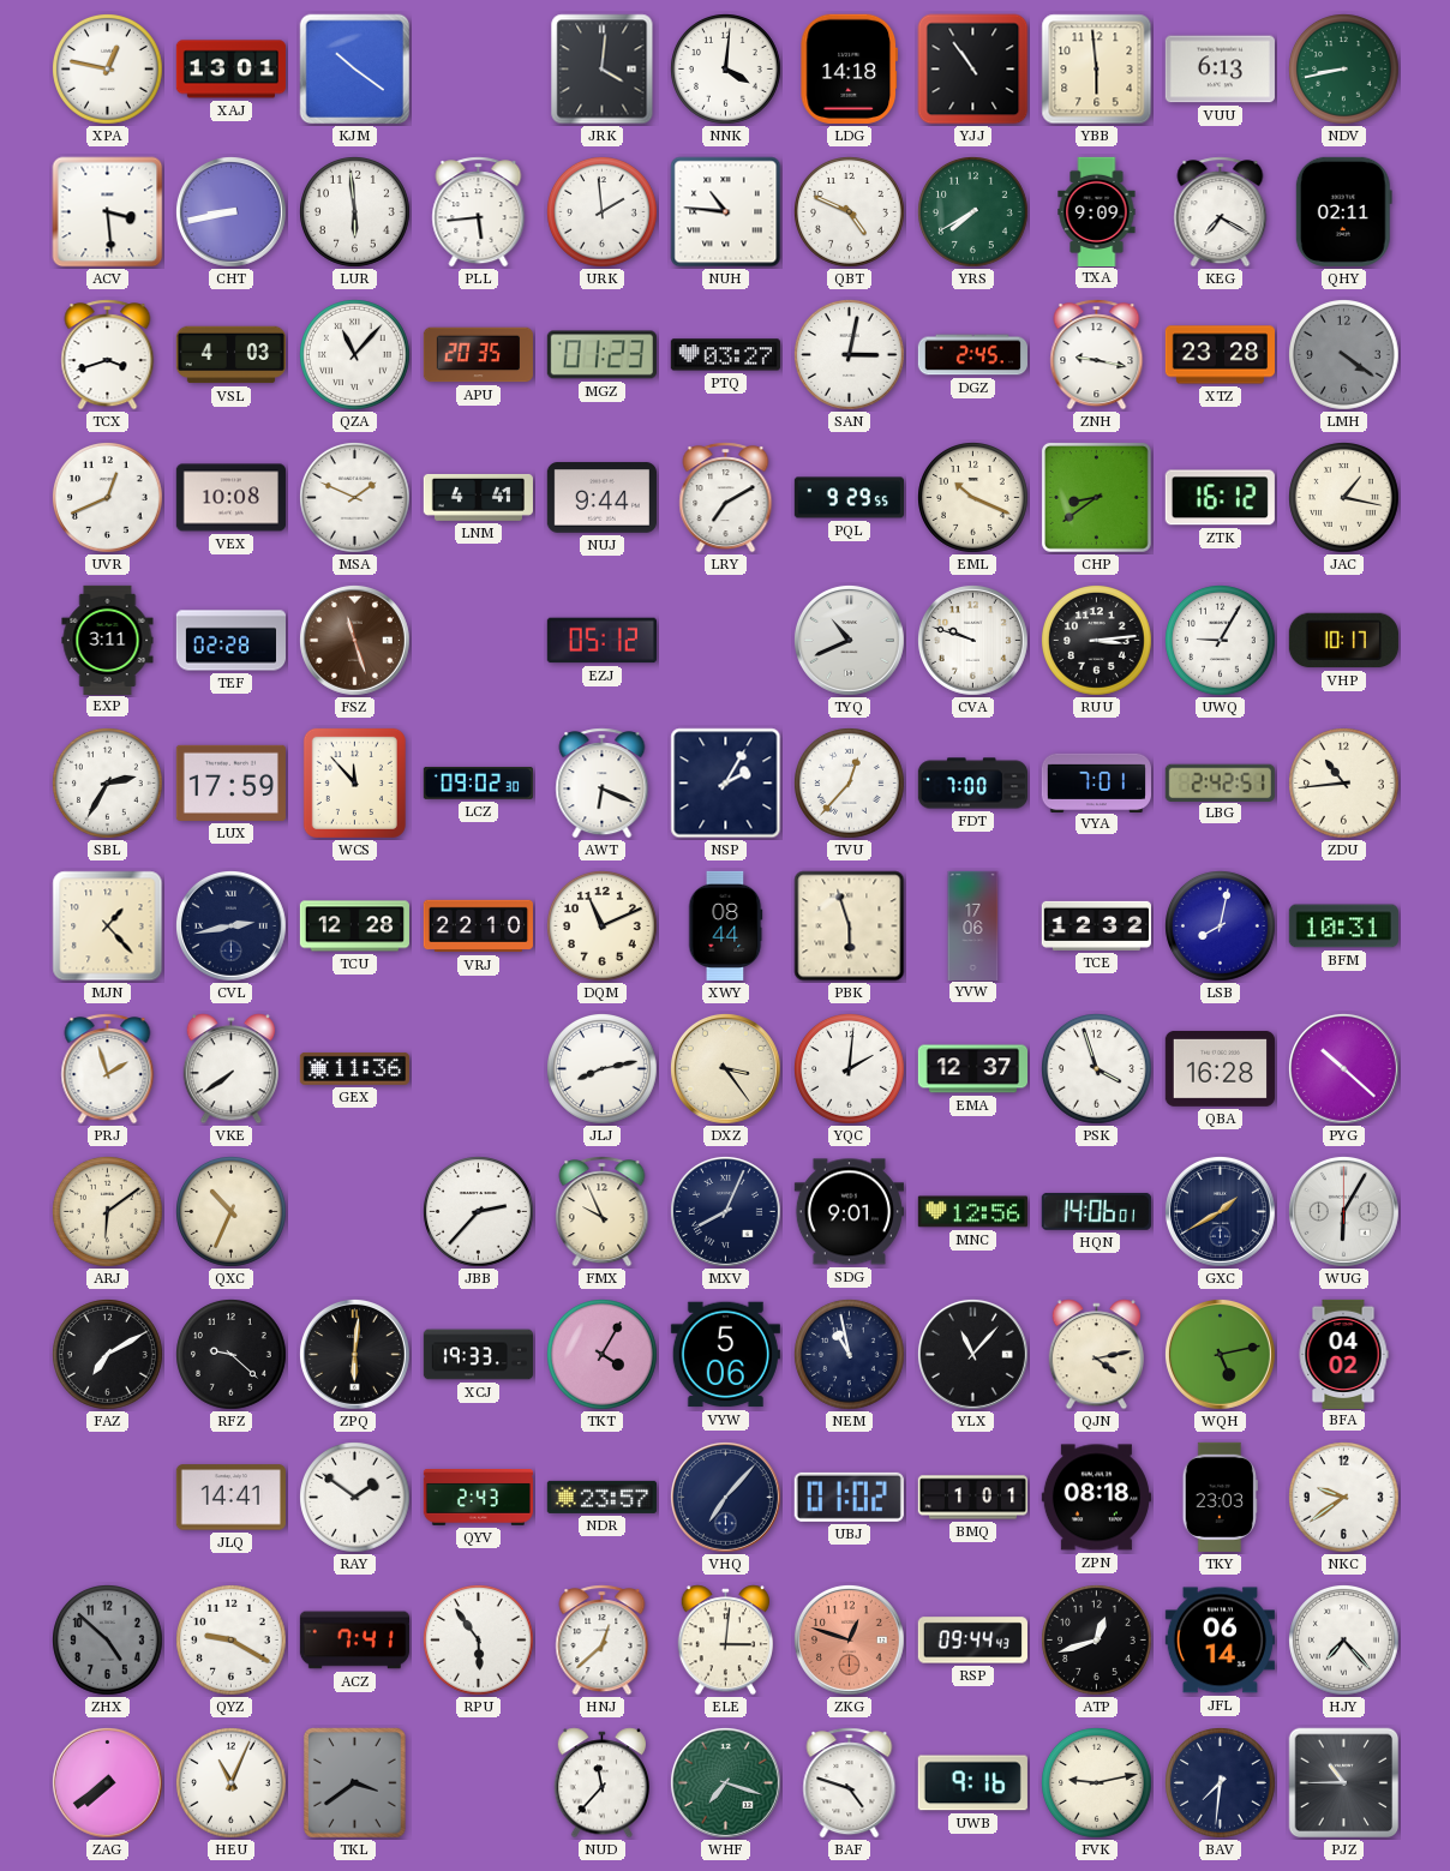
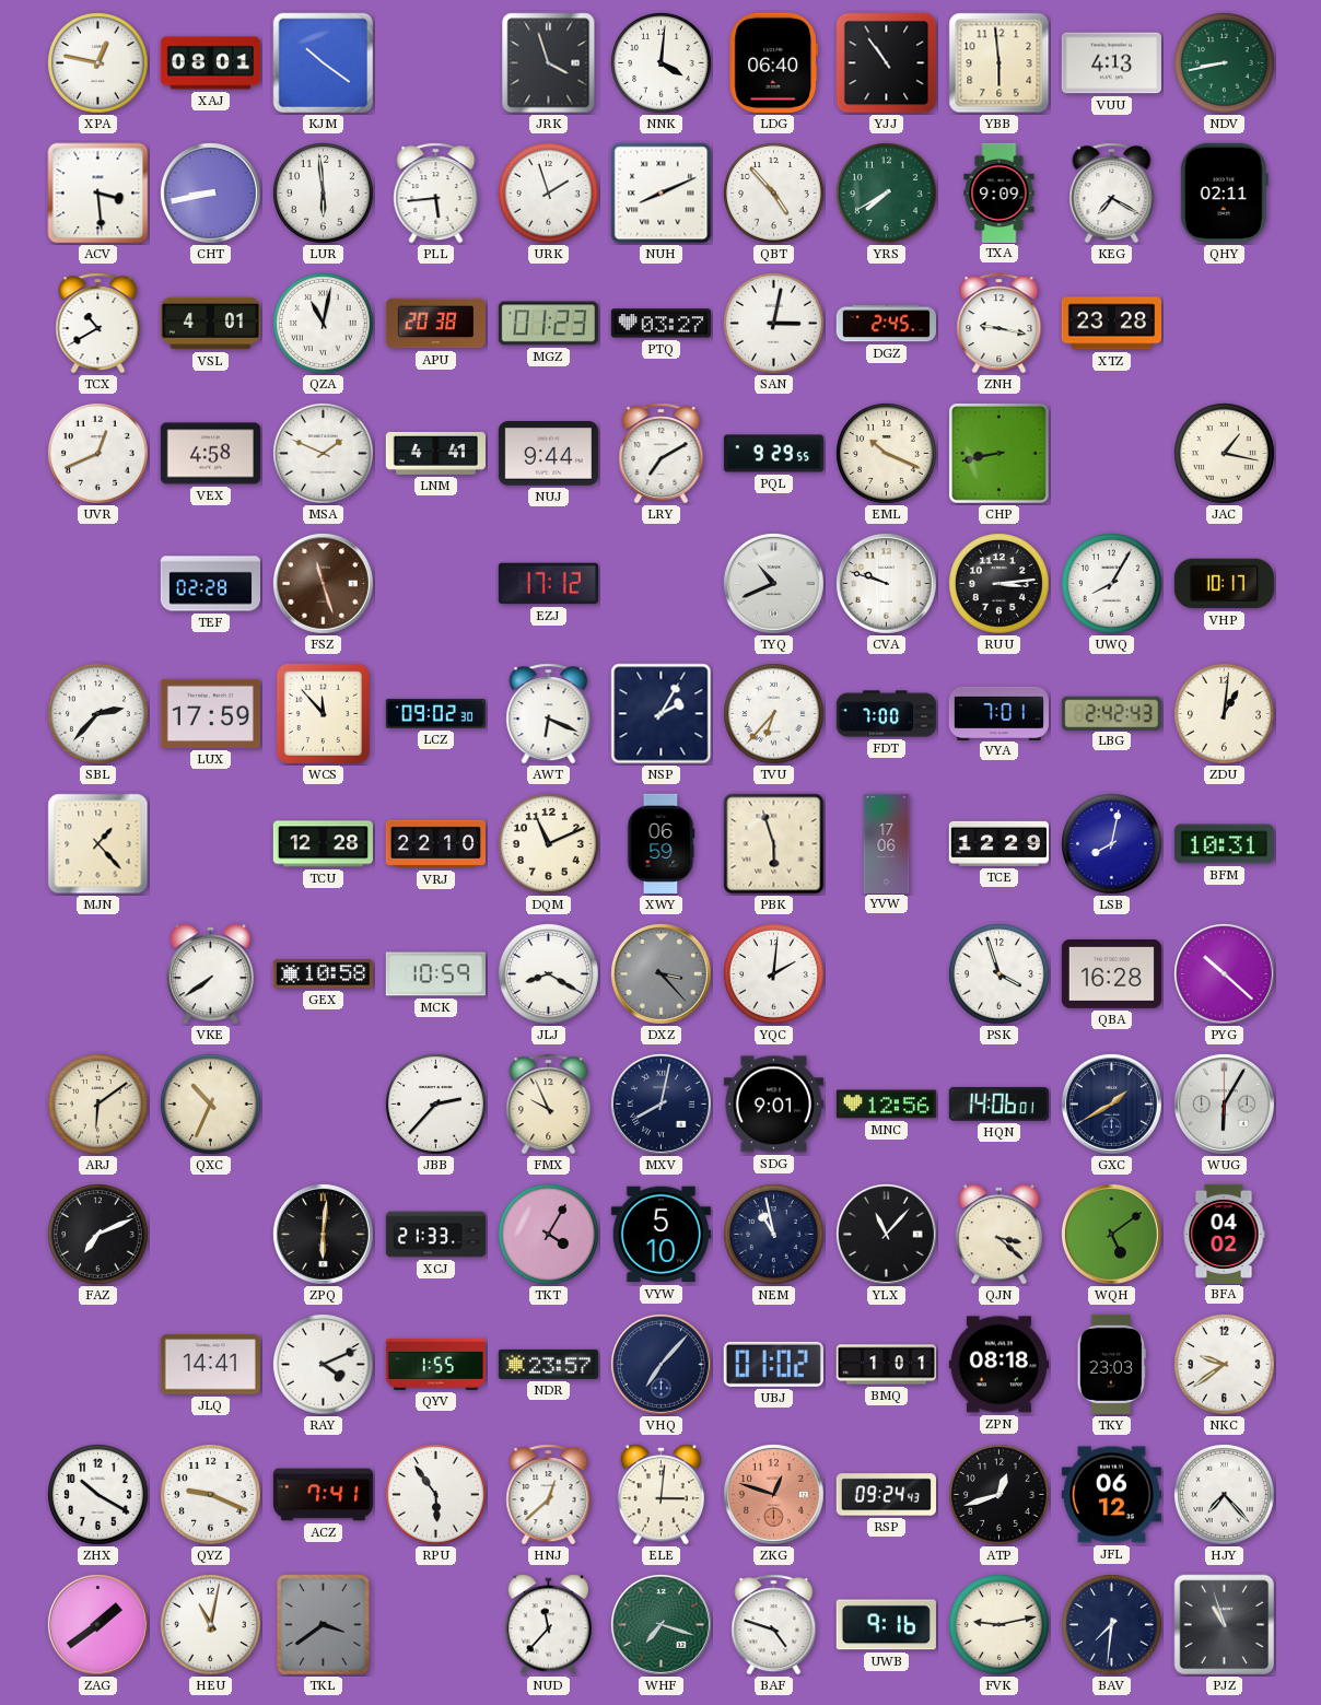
XAJ: 13:01 -> 08:01
JRK: 4:01 -> 3:57
LDG: 14:18 -> 06:40
VUU: 6:13 -> 4:13
URK: 1:59 -> 1:57
NUH: 10:46 -> 8:11
QBT: 4:49 -> 4:53
TCX: 3:42 -> 10:40
VSL: 4:03 -> 4:01
QZA: 11:07 -> 11:02
APU: 20:35 -> 20:38
LMH: 4:21 -> none
VEX: 10:08 -> 4:58
CHP: 8:39 -> 8:43
ZTK: 16:12 -> none
EXP: 3:11 -> none
EZJ: 05:12 -> 17:12
UWQ: 9:05 -> 8:05
SBL: 2:35 -> 2:37
TVU: 12:37 -> 6:37
LBG: 2:42:51 -> 2:42:43
ZDU: 10:44 -> 1:01
CVL: 2:43 -> none
XWY: 08:44 -> 06:59
TCE: 12:32 -> 12:29
PRJ: 1:57 -> none
GEX: 11:36 -> 10:58
MCK: none -> 10:59
JLJ: 8:13 -> 8:20
DXZ: 3:24 -> 3:23
DXZ dial: cream -> grey
EMA: 12:37 -> none
MXV: 8:04 -> 8:02
FAZ: 7:10 -> 7:11
RFZ: 9:22 -> none
XCJ: 19:33 -> 21:33
VYW: 5:06 -> 5:10
QJN: 4:13 -> 3:22
WQH: 5:13 -> 5:09
RAY: 1:51 -> 4:11
QYV: 2:43 -> 1:55
ZHX: 4:52 -> 10:20
ZHX dial: grey -> white
QYZ: 9:20 -> 9:19
RSP: 09:44 -> 09:24
JFL: 06:14 -> 06:12
ZAG: 7:39 -> 1:39
HEU: 11:04 -> 11:02
PJZ: 10:45 -> 10:57
